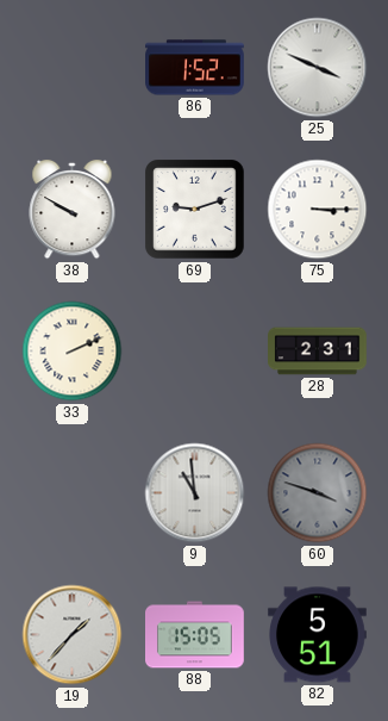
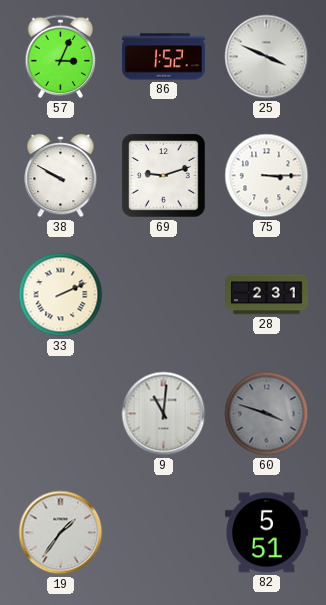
57: none -> 3:04
9: 10:59 -> 11:01
19: 1:37 -> 1:36
88: 15:05 -> none
